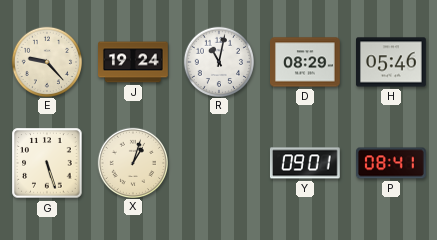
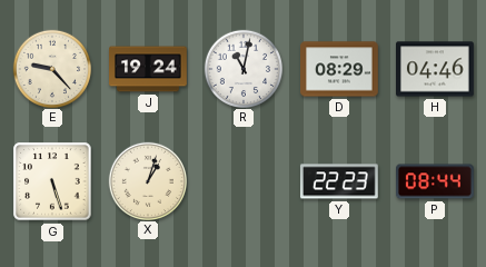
H: 05:46 -> 04:46
Y: 09:01 -> 22:23
P: 08:41 -> 08:44
